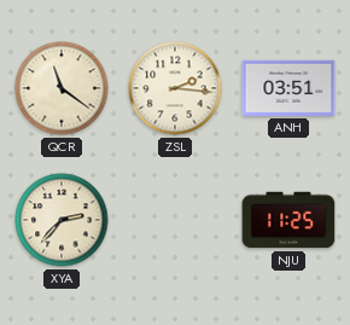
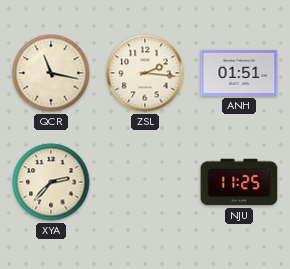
QCR: 11:21 -> 11:17
ANH: 03:51 -> 01:51
